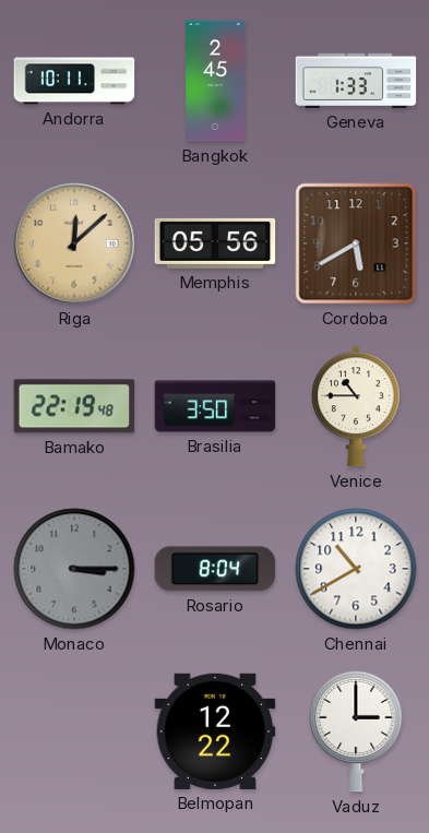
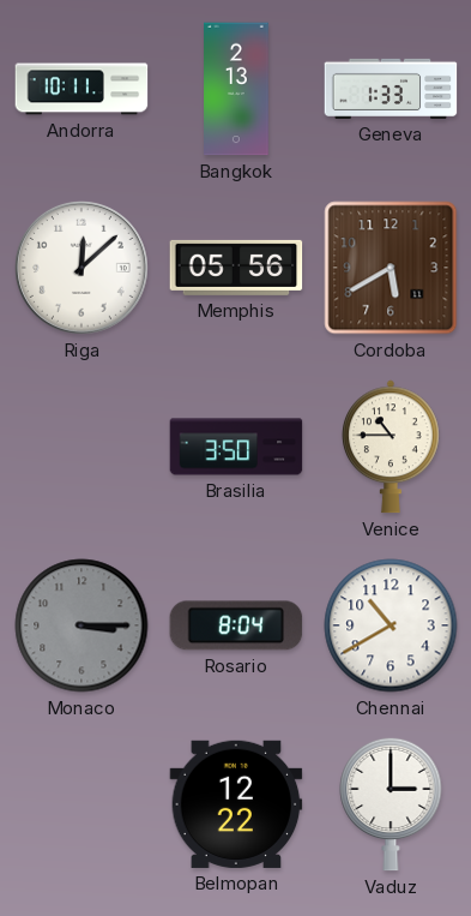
Bangkok: 2:45 -> 2:13
Riga dial: champagne -> white
Bamako: 22:19 -> none
